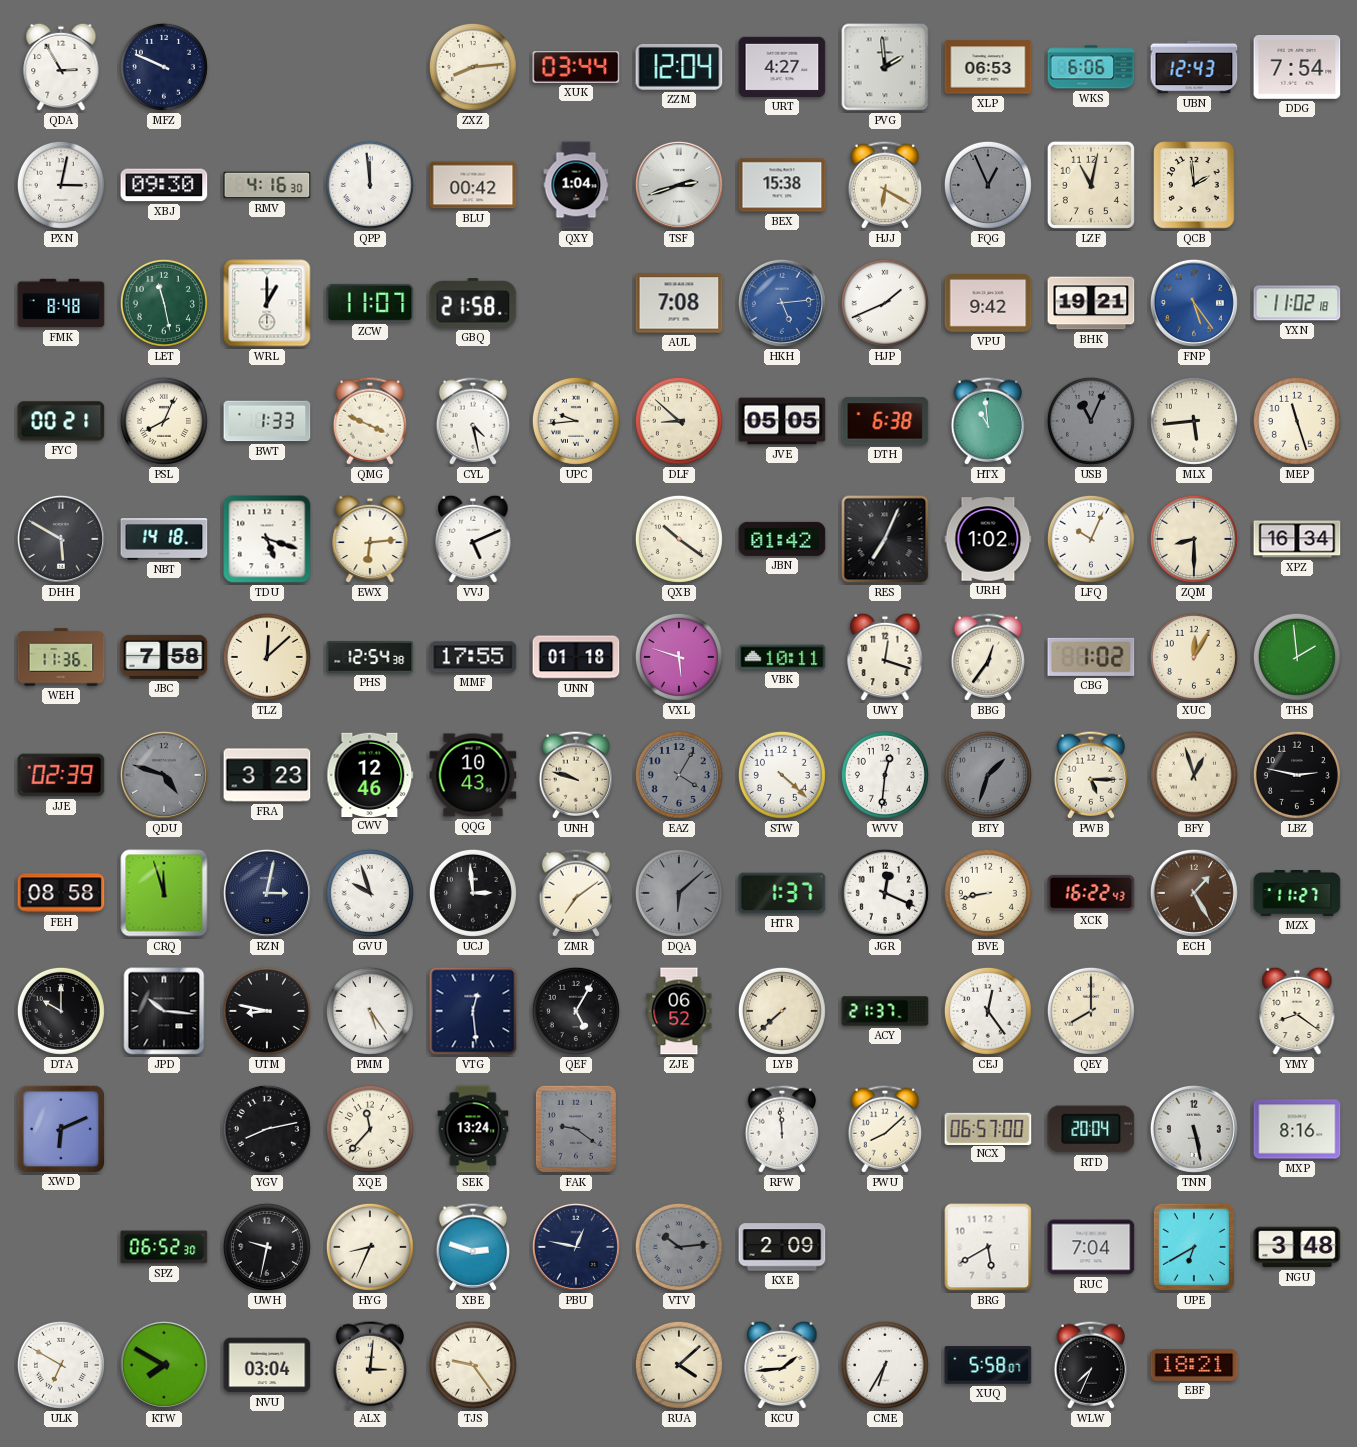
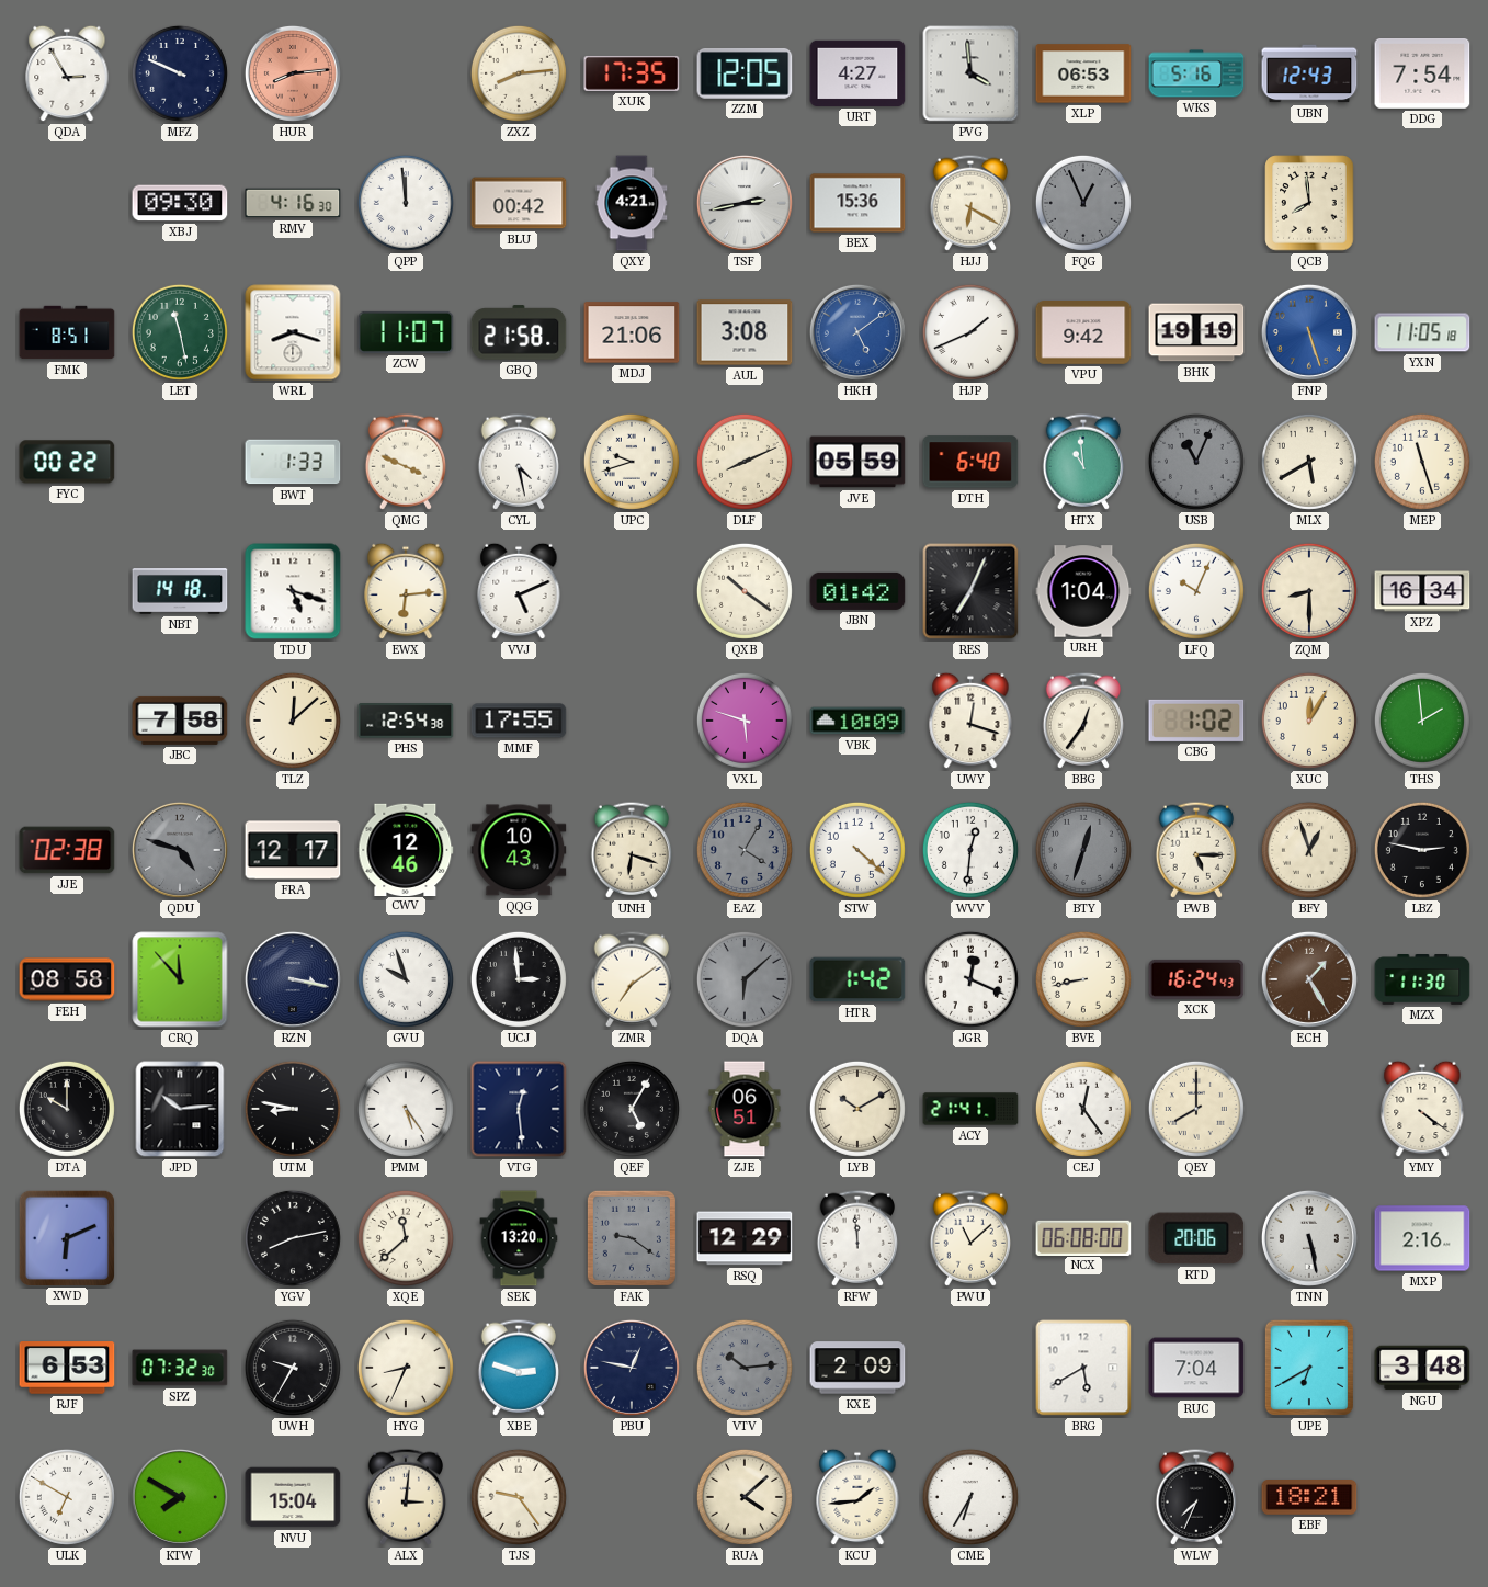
HUR: none -> 8:14
XUK: 03:44 -> 17:35
ZZM: 12:04 -> 12:05
PVG: 1:59 -> 3:59
WKS: 6:06 -> 5:16
PXN: 3:02 -> none
QXY: 1:04 -> 4:21
TSF: 2:42 -> 2:43
BEX: 15:38 -> 15:36
LZF: 11:02 -> none
QCB: 1:59 -> 7:59
FMK: 8:48 -> 8:51
WRL: 1:00 -> 8:18
MDJ: none -> 21:06
AUL: 7:08 -> 3:08
HKH: 5:14 -> 5:09
BHK: 19:21 -> 19:19
FNP: 5:24 -> 5:27
YXN: 11:02 -> 11:05
FYC: 00:21 -> 00:22
PSL: 8:04 -> none
UPC: 9:44 -> 9:42
DLF: 8:52 -> 8:11
JVE: 05:05 -> 05:59
DTH: 6:38 -> 6:40
MLX: 5:44 -> 5:40
DHH: 5:50 -> none
URH: 1:02 -> 1:04
WEH: 11:36 -> none
UNN: 01:18 -> none
VBK: 10:11 -> 10:09
JJE: 02:39 -> 02:38
FRA: 3:23 -> 12:17
UNH: 9:48 -> 6:18
BTY: 1:33 -> 12:33
CRQ: 11:57 -> 11:53
RZN: 3:02 -> 3:17
HTR: 1:37 -> 1:42
XCK: 16:22 -> 16:24
MZX: 11:27 -> 11:30
JPD: 10:16 -> 10:14
ZJE: 06:52 -> 06:51
LYB: 7:38 -> 10:10
ACY: 21:37 -> 21:41
YMY: 8:21 -> 4:21
XQE: 11:37 -> 11:38
SEK: 13:24 -> 13:20
RSQ: none -> 12:29
PWU: 8:08 -> 11:08
NCX: 06:57 -> 06:08
RTD: 20:04 -> 20:06
MXP: 8:16 -> 2:16
RJF: none -> 6:53
SPZ: 06:52 -> 07:32
UWH: 9:32 -> 9:35
NVU: 03:04 -> 15:04
XUQ: 5:58 -> none
